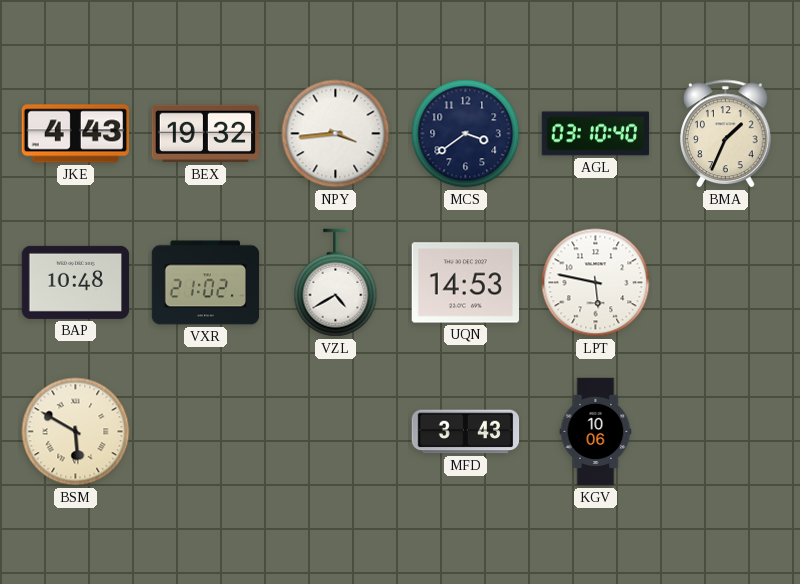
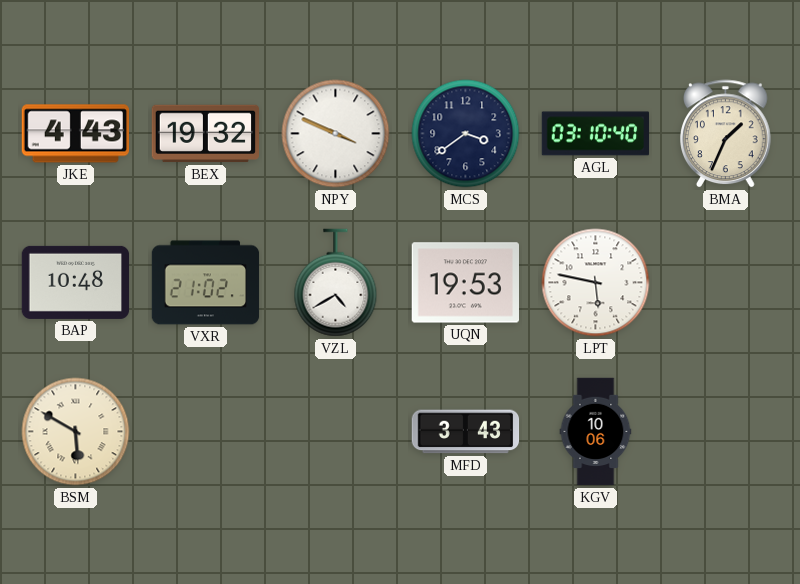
NPY: 3:44 -> 3:49
UQN: 14:53 -> 19:53
